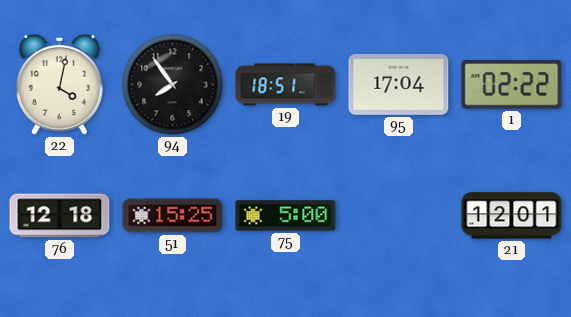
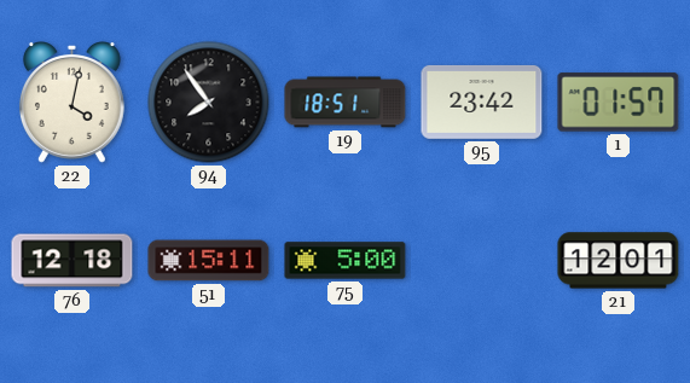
95: 17:04 -> 23:42
1: 02:22 -> 01:57
51: 15:25 -> 15:11
